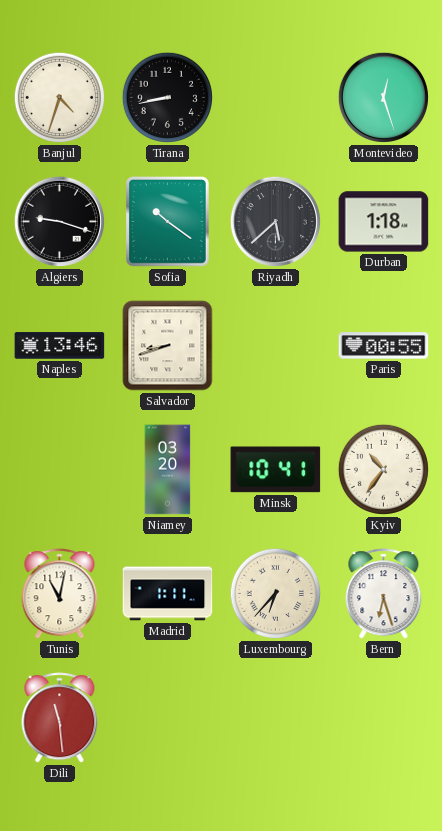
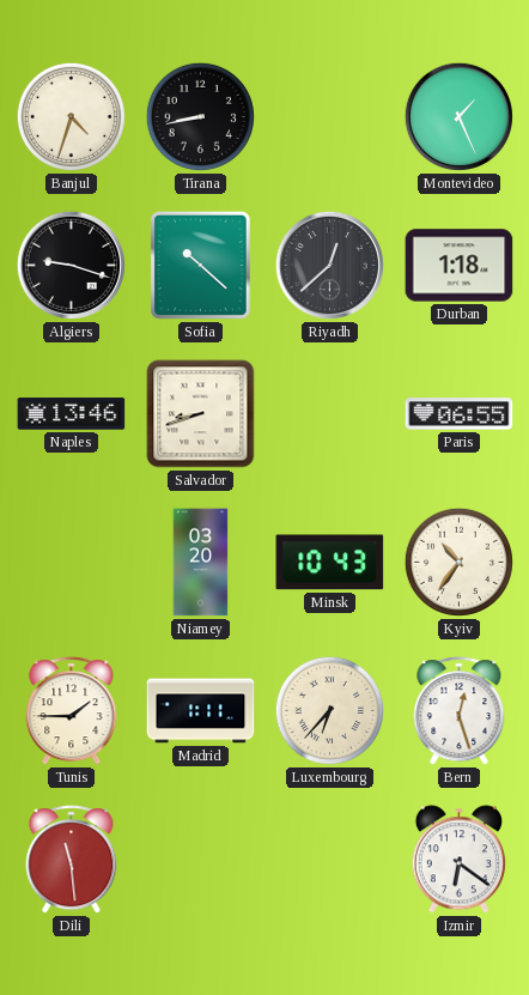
Montevideo: 12:27 -> 1:26
Sofia: 10:21 -> 10:22
Riyadh: 5:38 -> 12:38
Paris: 00:55 -> 06:55
Minsk: 10:41 -> 10:43
Tunis: 11:02 -> 1:45
Bern: 6:27 -> 12:27
Izmir: none -> 6:21
